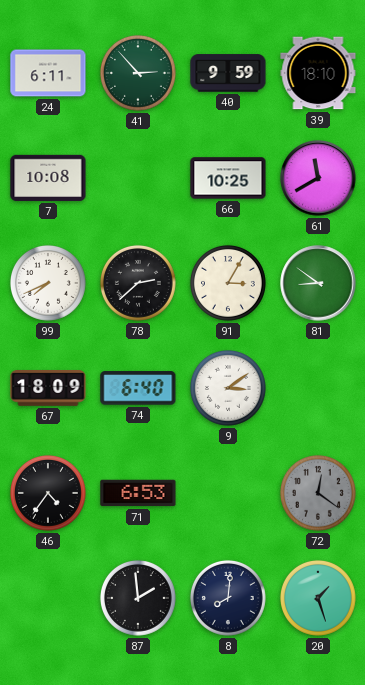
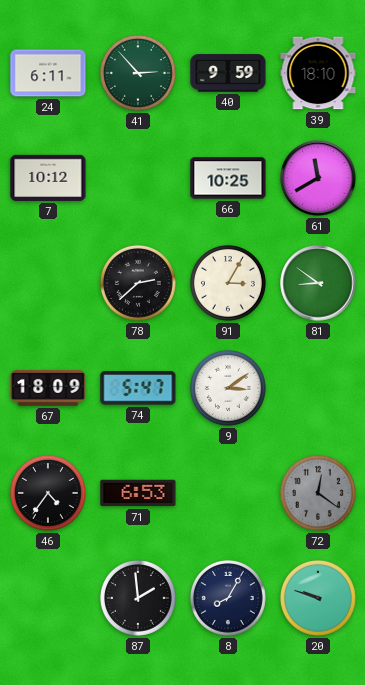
7: 10:08 -> 10:12
99: 7:41 -> none
74: 6:40 -> 5:47
8: 8:01 -> 8:05
20: 1:27 -> 9:48
